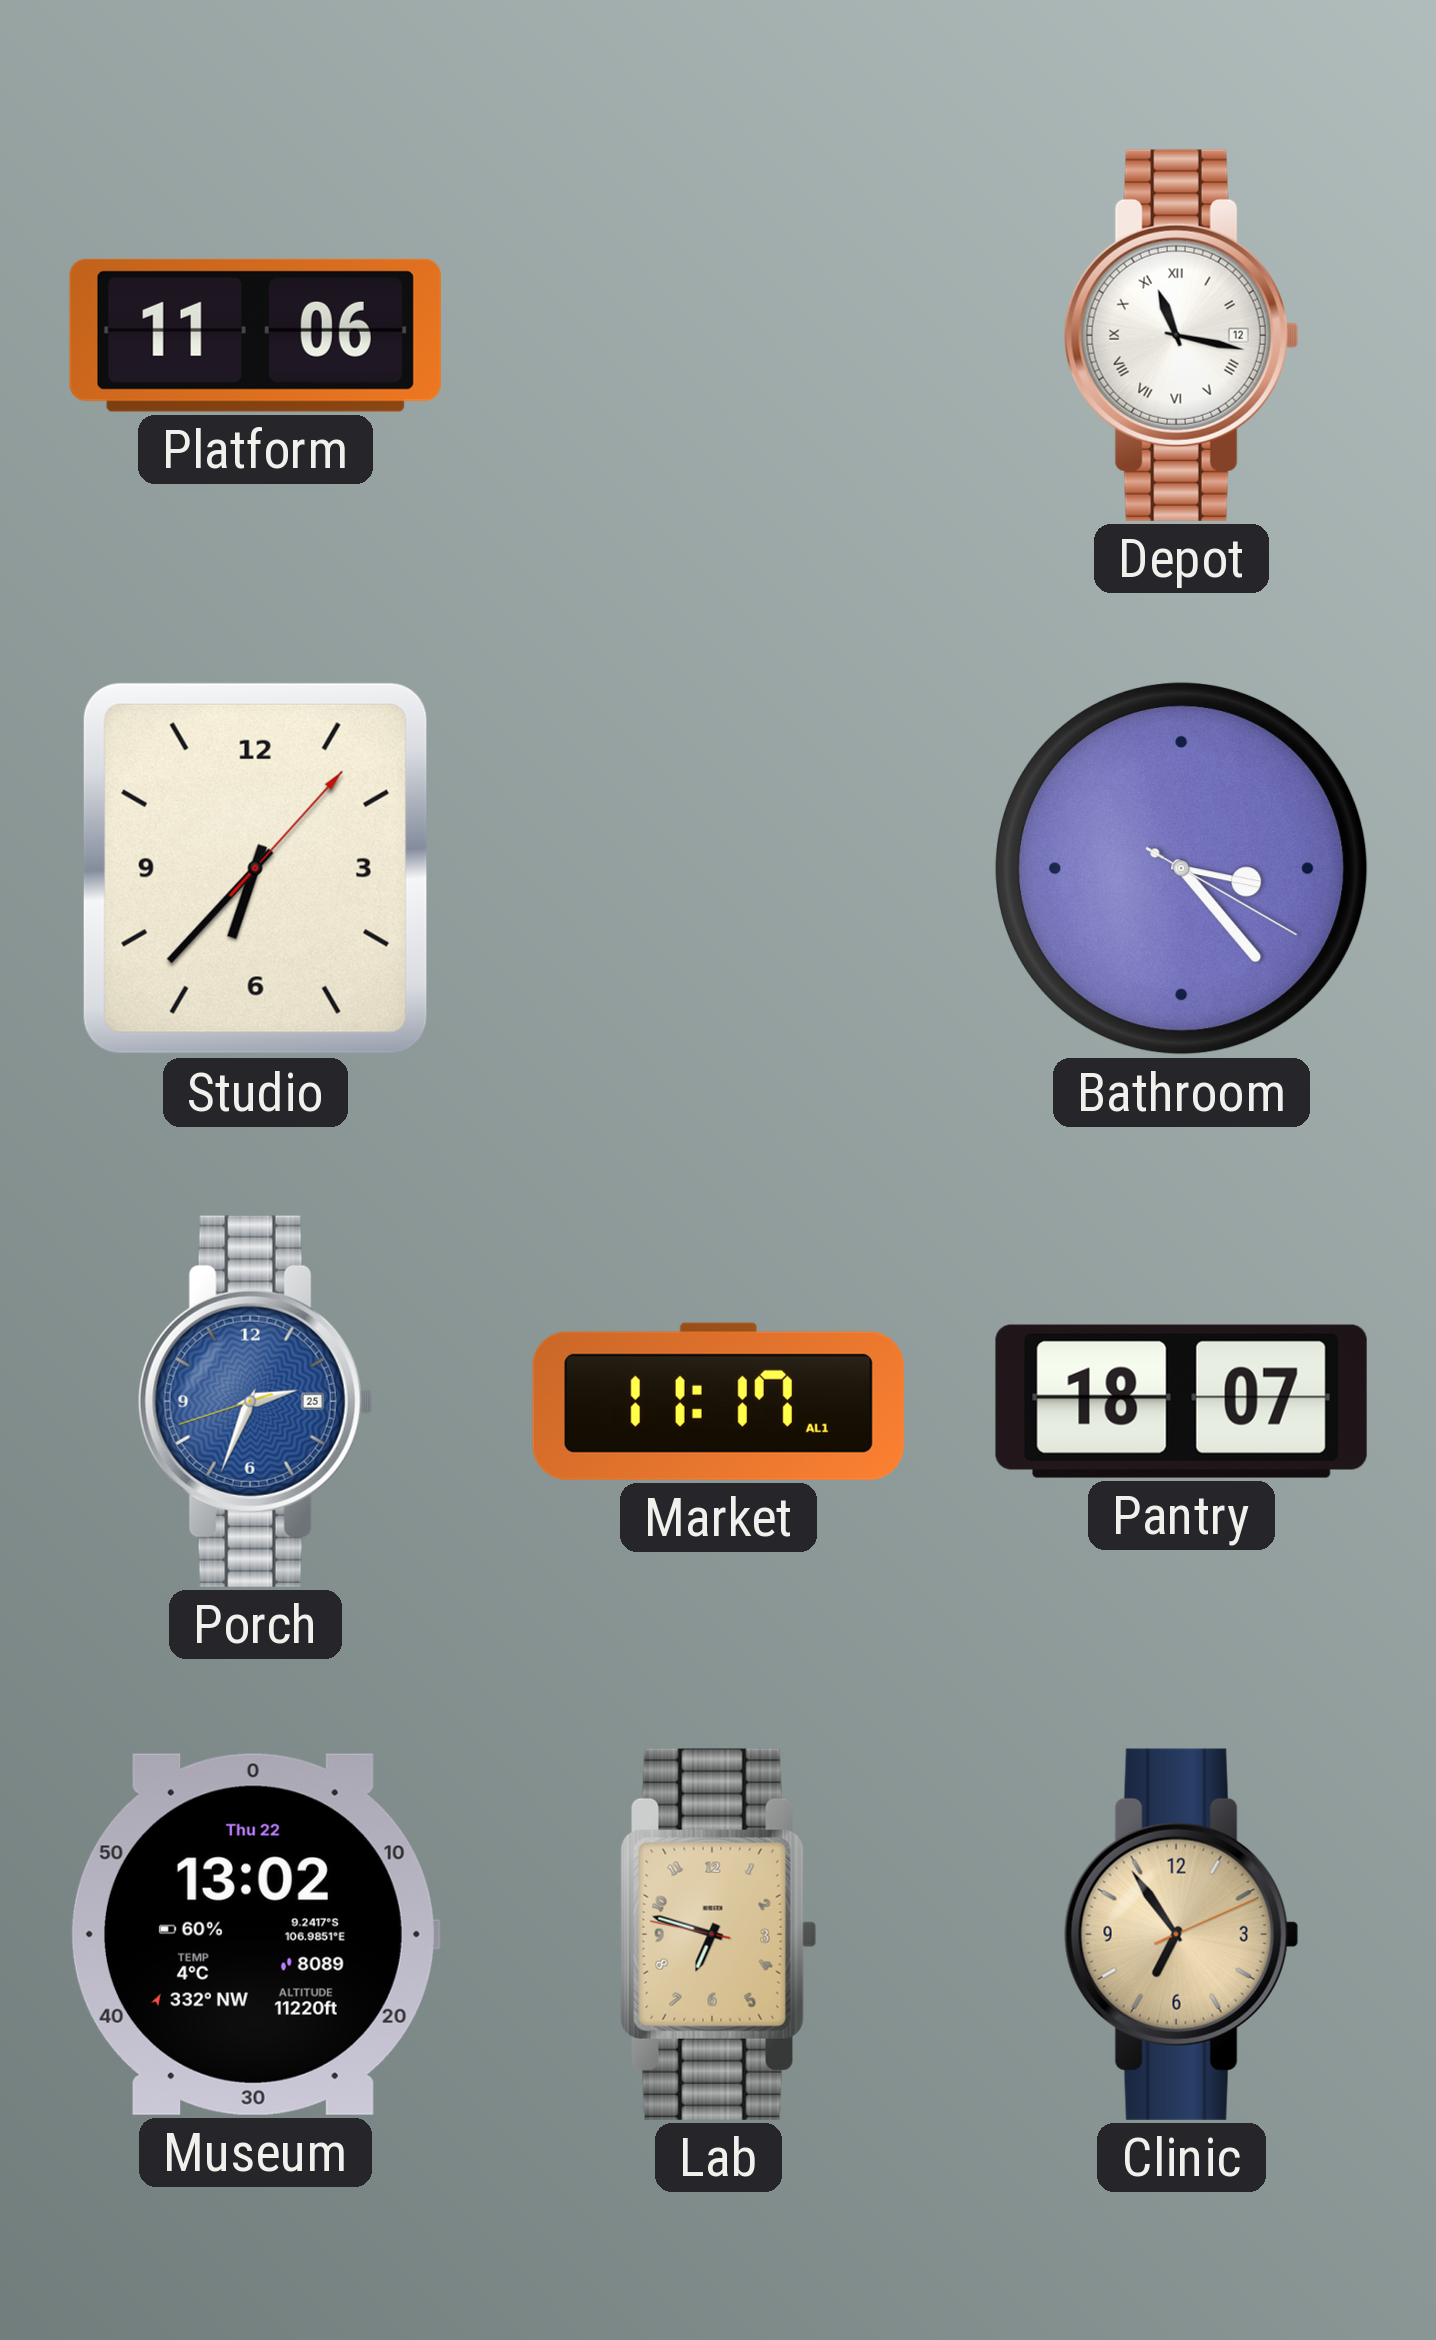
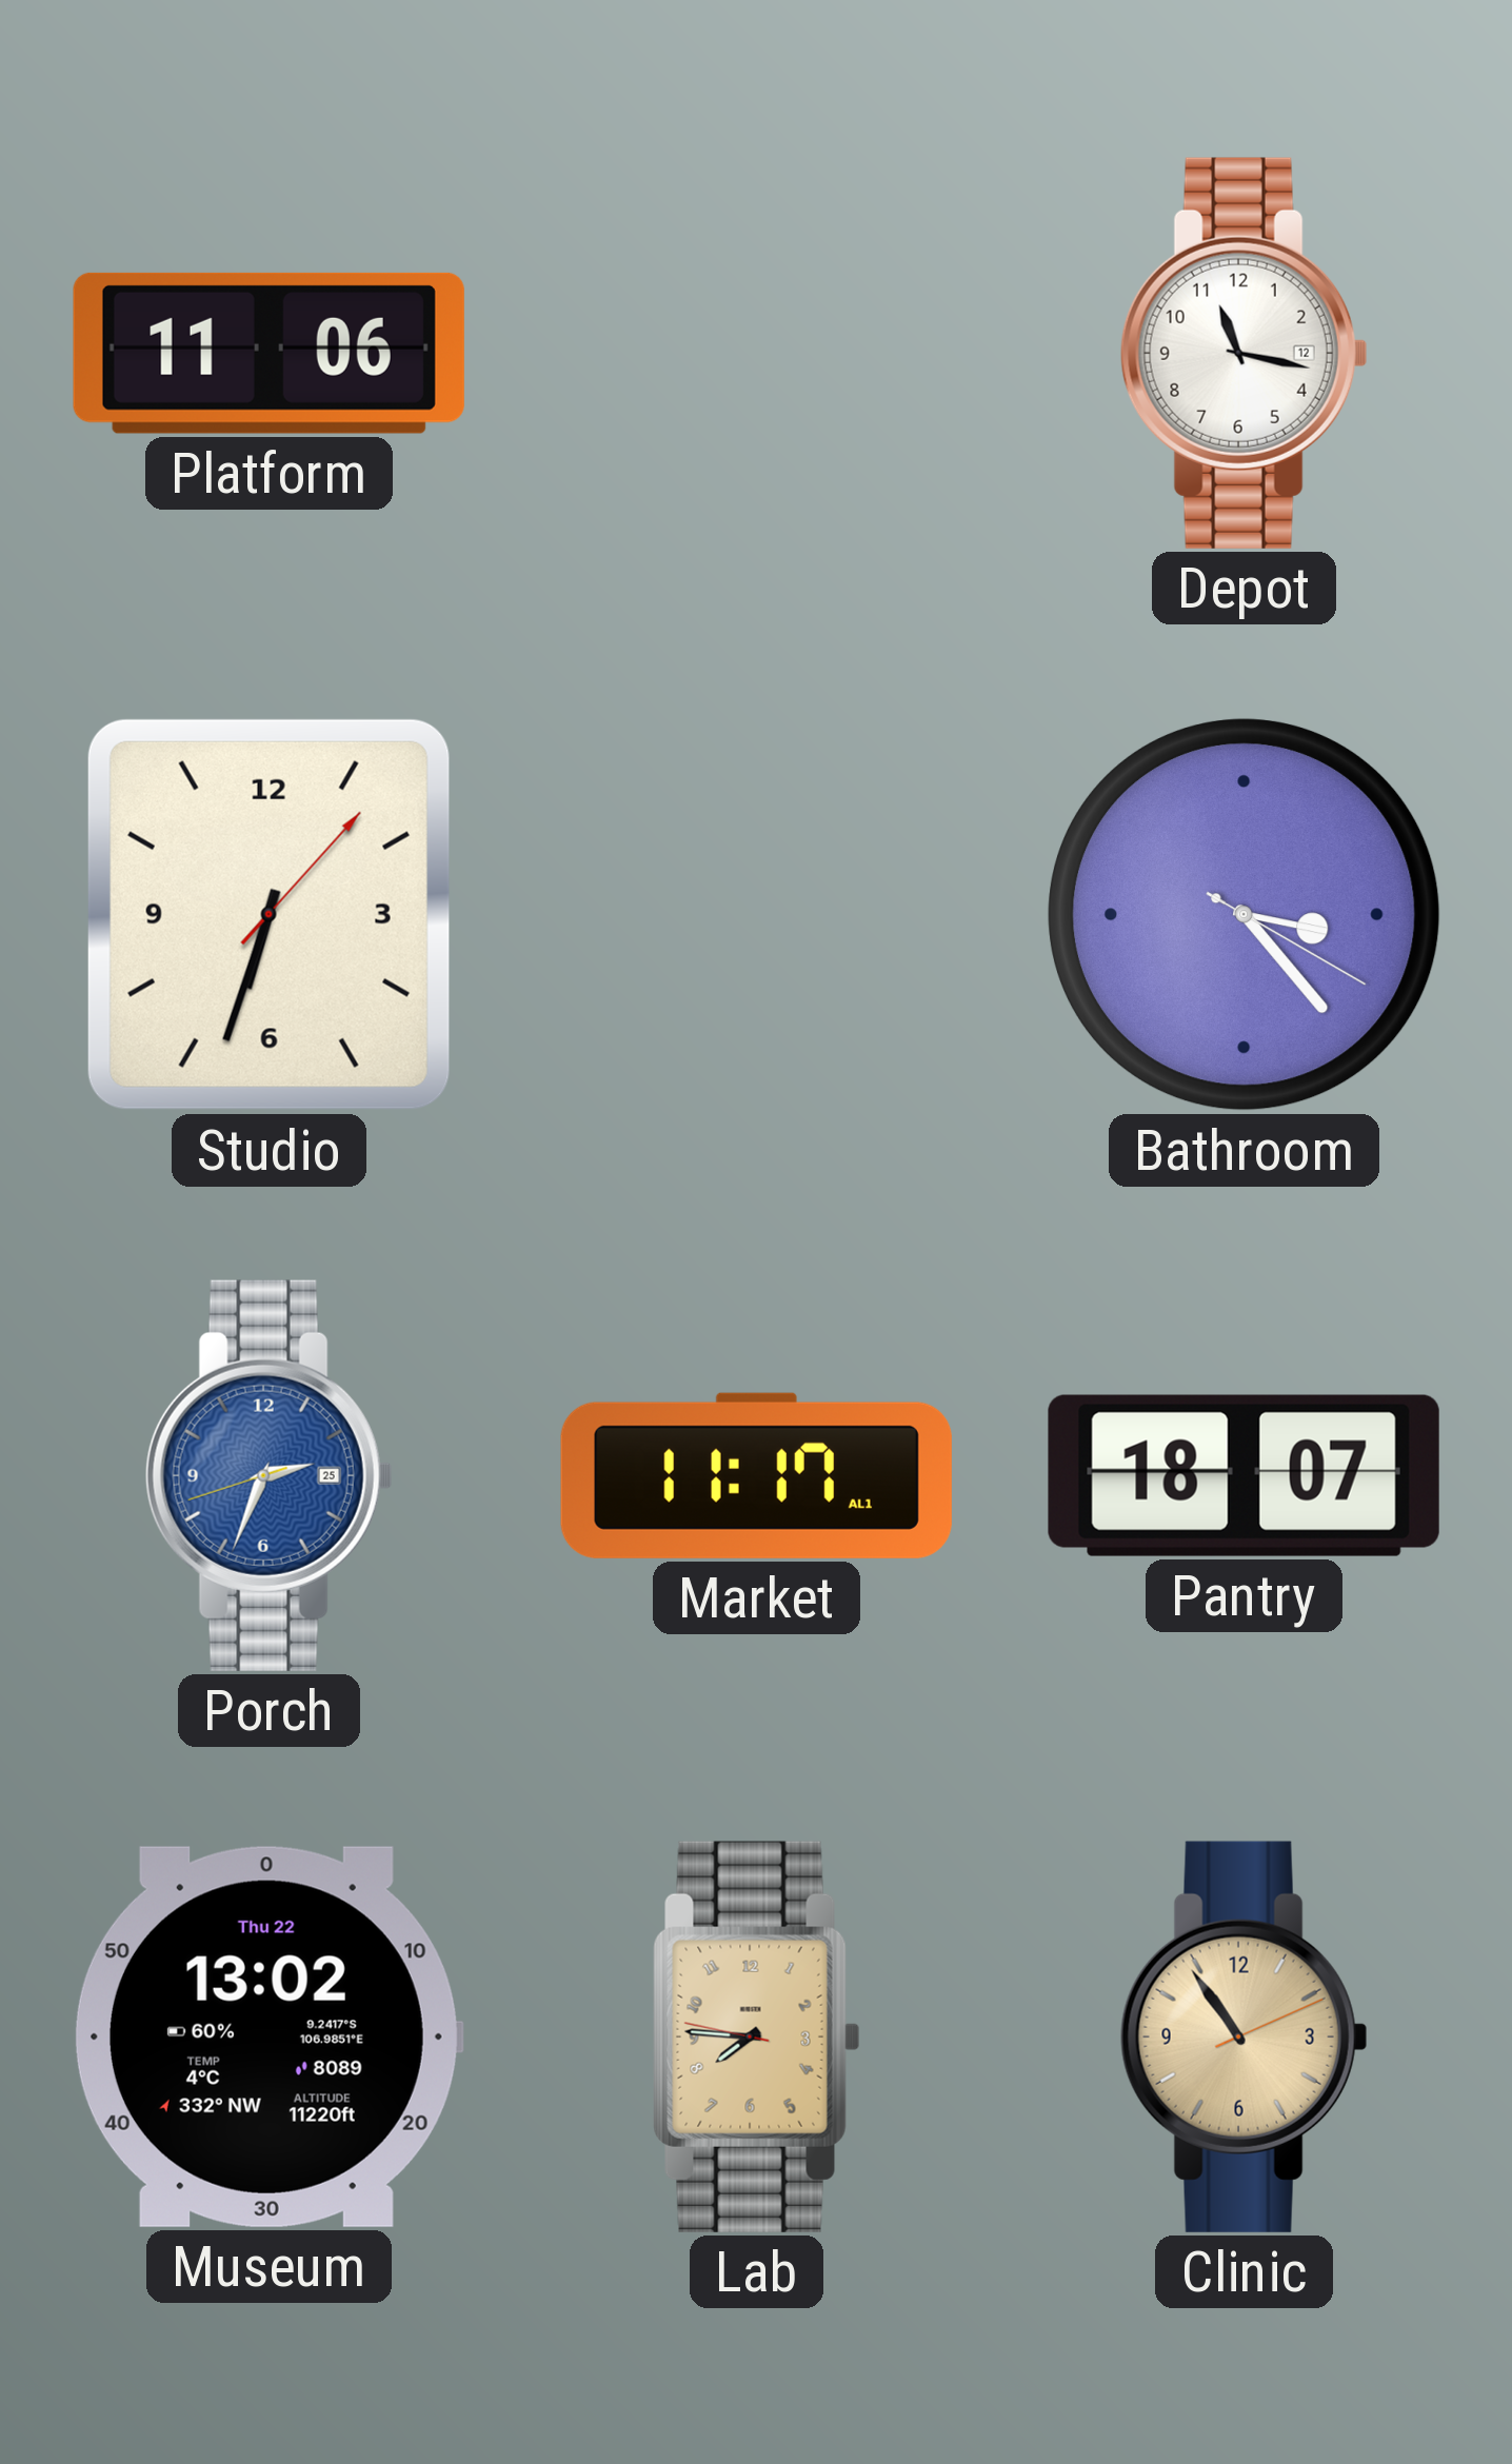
Depot numerals: Roman -> Arabic
Studio: 6:37 -> 6:33
Lab: 6:47 -> 7:45
Clinic: 6:54 -> 10:54
